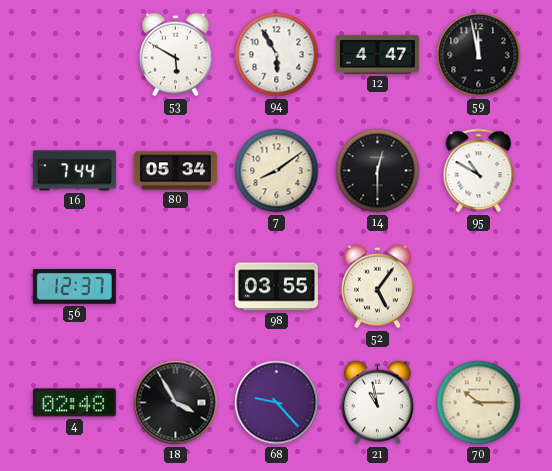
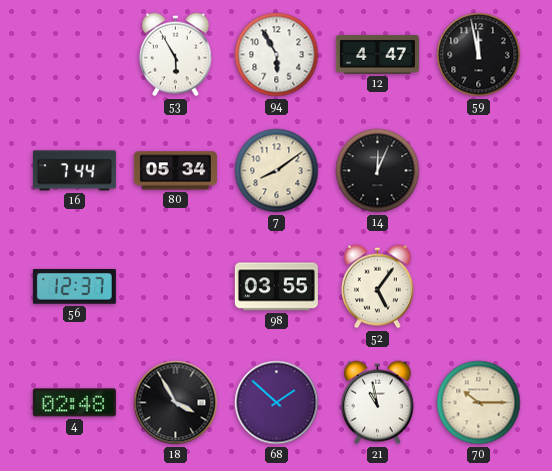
53: 5:50 -> 5:55
14: 12:30 -> 12:04
95: 10:50 -> none
68: 9:23 -> 1:52
